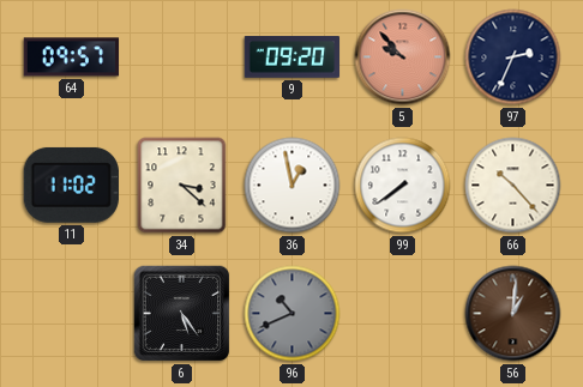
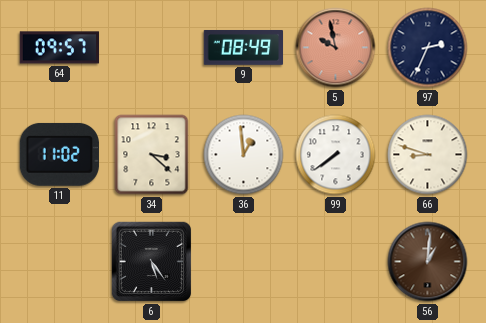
9: 09:20 -> 08:49
5: 9:53 -> 9:58
36: 12:58 -> 12:59
66: 10:23 -> 8:48
96: 10:41 -> none
